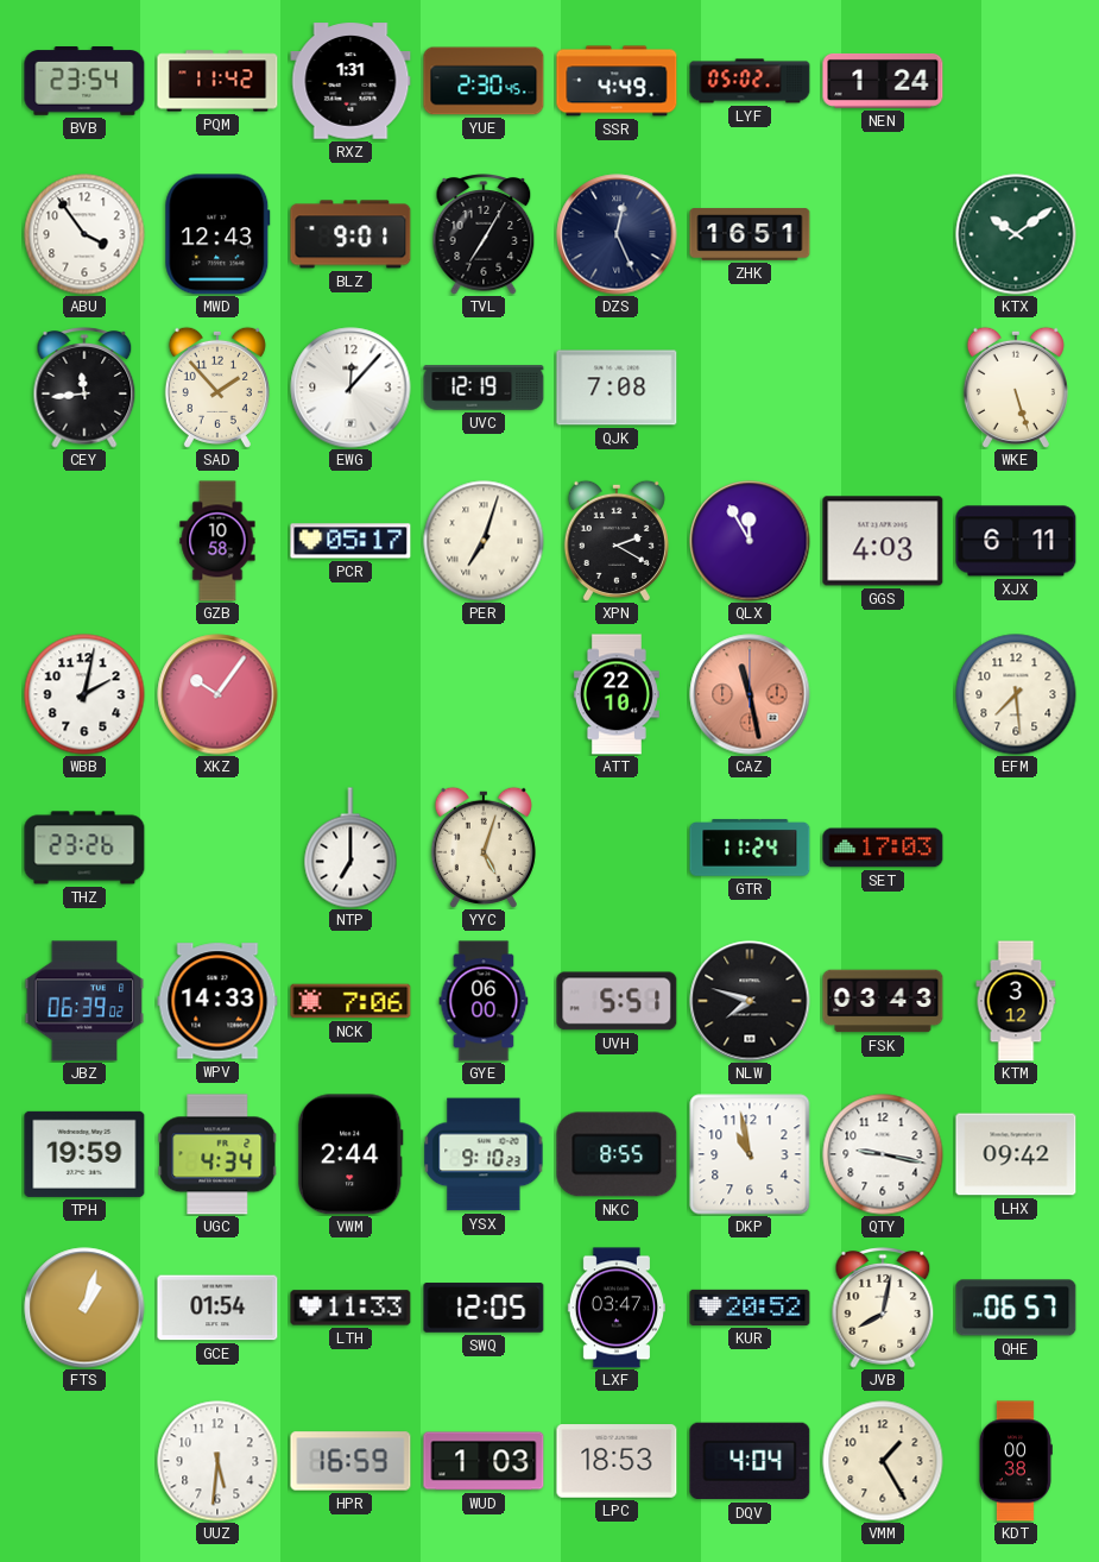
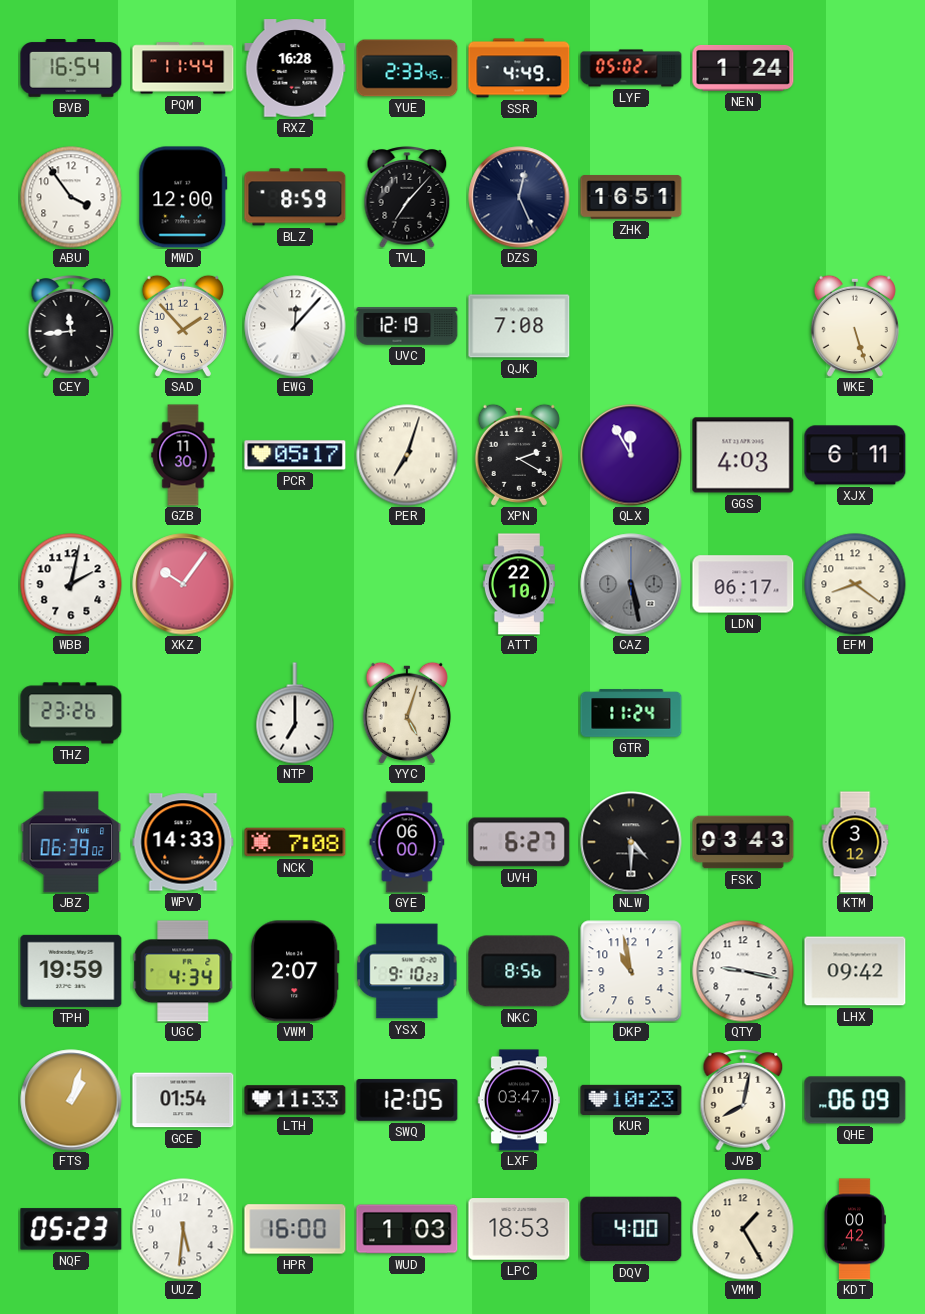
BVB: 23:54 -> 16:54
PQM: 11:42 -> 11:44
RXZ: 1:31 -> 16:28
YUE: 2:30 -> 2:33
MWD: 12:43 -> 12:00
BLZ: 9:01 -> 8:59
TVL: 7:05 -> 7:07
KTX: 10:09 -> none
GZB: 10:58 -> 11:30
CAZ: 11:28 -> 5:28
CAZ dial: salmon -> grey
LDN: none -> 06:17
EFM: 7:29 -> 8:21
SET: 17:03 -> none
NCK: 7:06 -> 7:08
UVH: 5:51 -> 6:27
NLW: 7:48 -> 4:30
VWM: 2:44 -> 2:07
NKC: 8:55 -> 8:56
KUR: 20:52 -> 10:23
QHE: 06:57 -> 06:09
NQF: none -> 05:23
HPR: 16:59 -> 16:00
DQV: 4:04 -> 4:00
KDT: 00:38 -> 00:42
